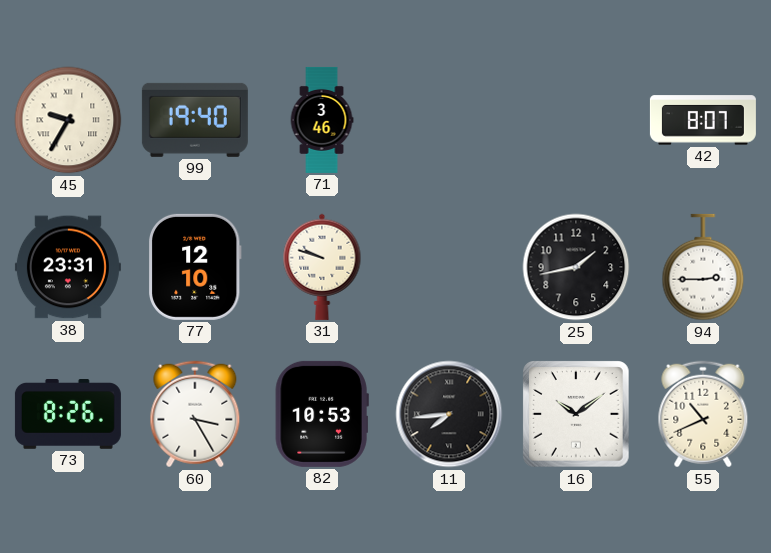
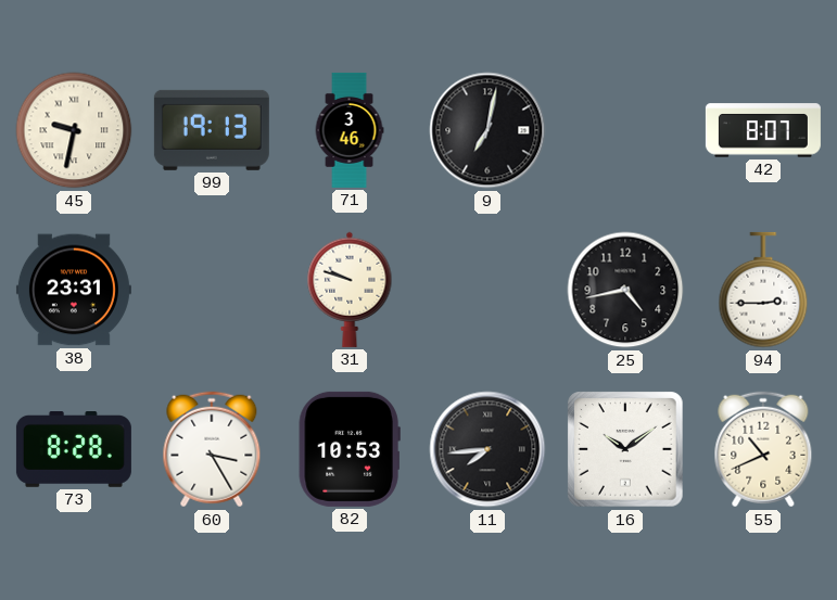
45: 9:35 -> 9:32
99: 19:40 -> 19:13
9: none -> 7:02
77: 12:10 -> none
25: 1:43 -> 4:43
73: 8:26 -> 8:28
